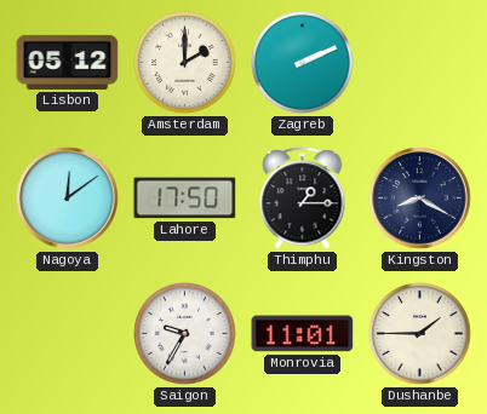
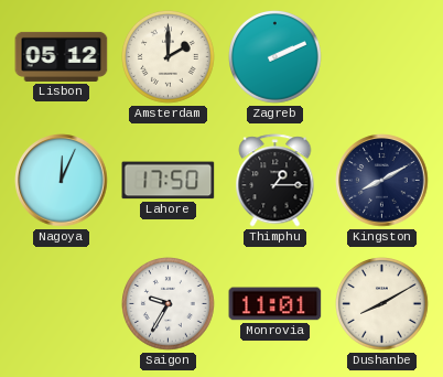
Nagoya: 12:09 -> 12:04
Kingston: 8:20 -> 8:10
Dushanbe: 1:45 -> 8:10
